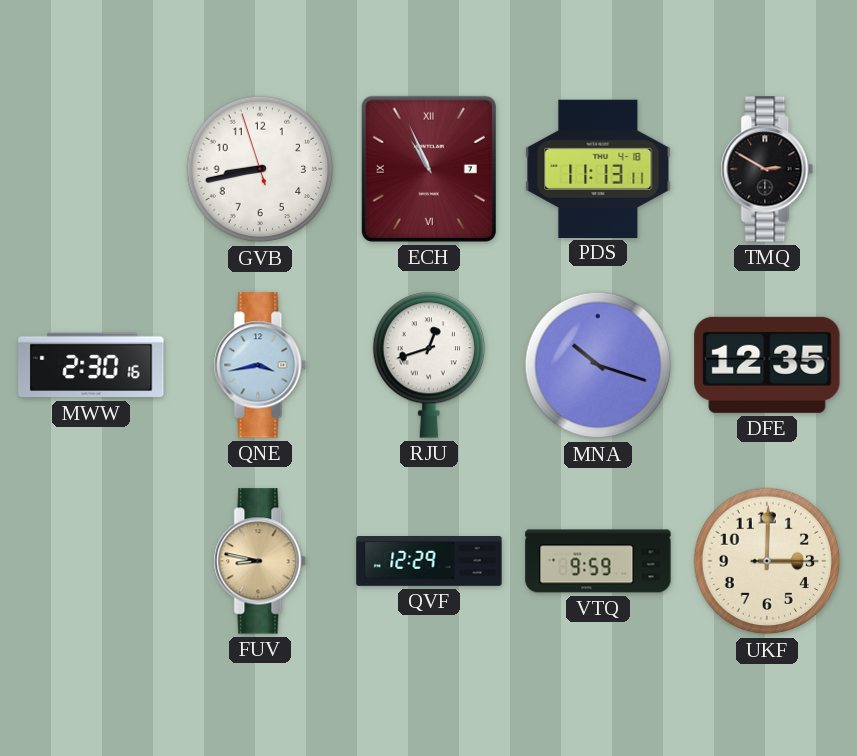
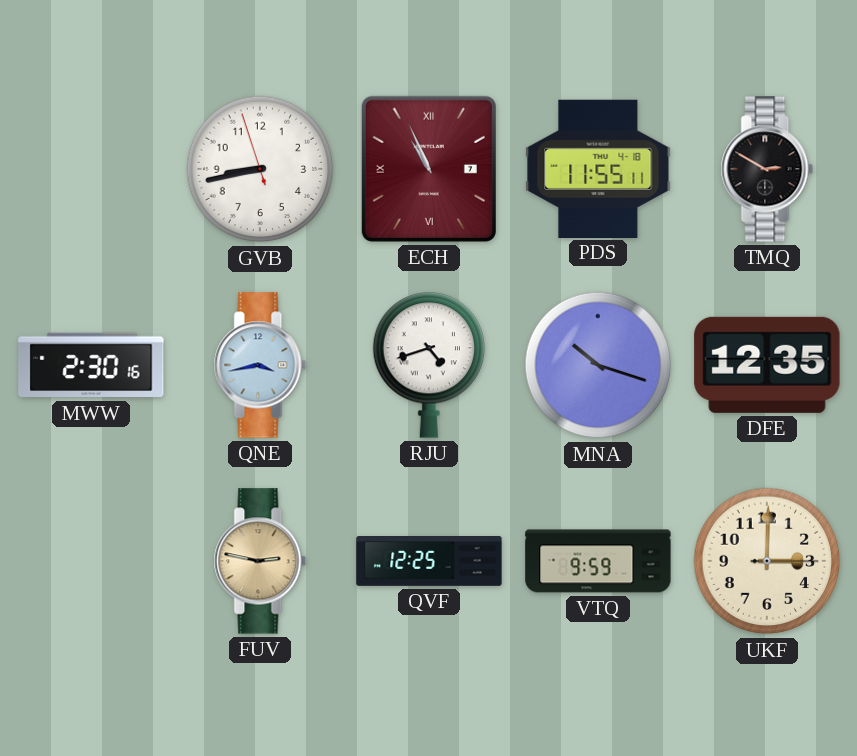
PDS: 11:13 -> 11:55
RJU: 12:42 -> 4:42
FUV: 8:47 -> 2:47
QVF: 12:29 -> 12:25
